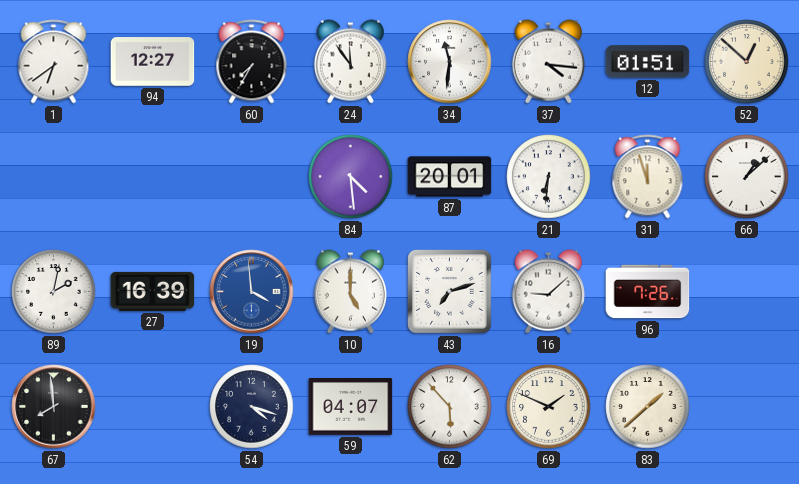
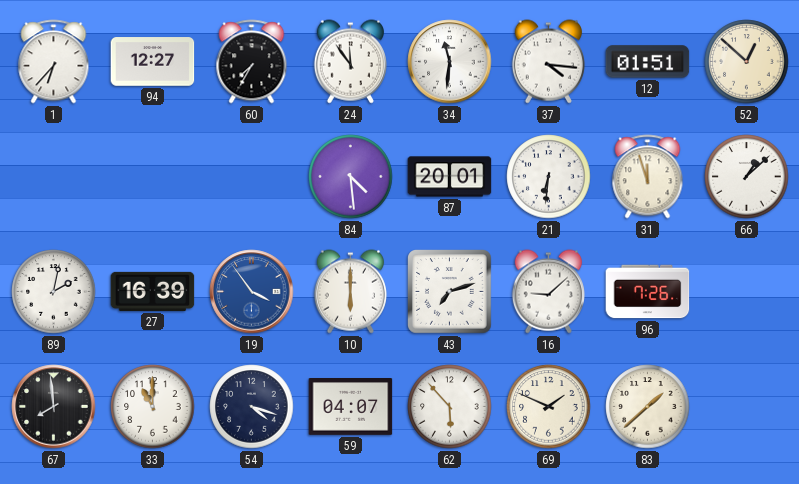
1: 6:39 -> 6:37
19: 3:59 -> 3:54
10: 5:00 -> 6:00
33: none -> 11:00
